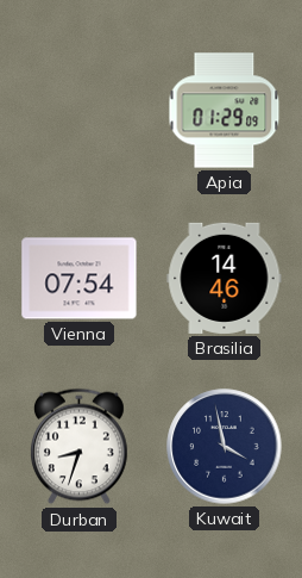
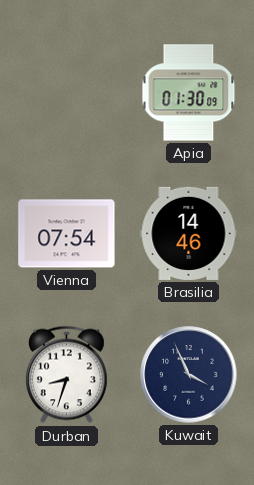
Apia: 01:29 -> 01:30
Kuwait: 3:58 -> 3:56
